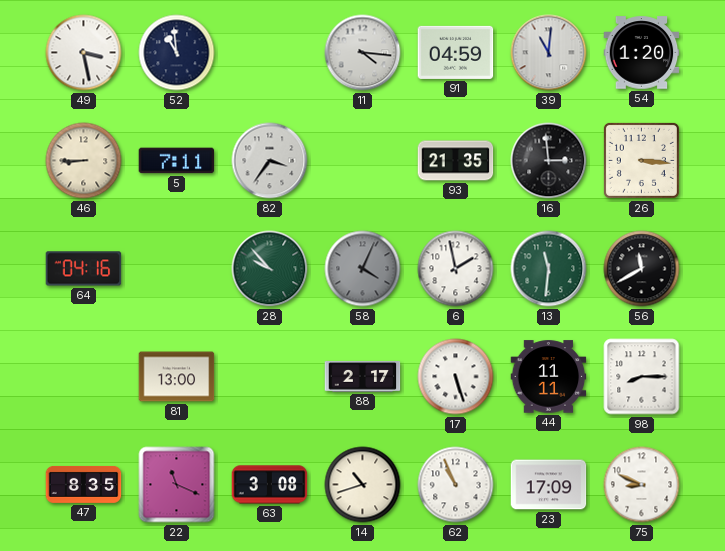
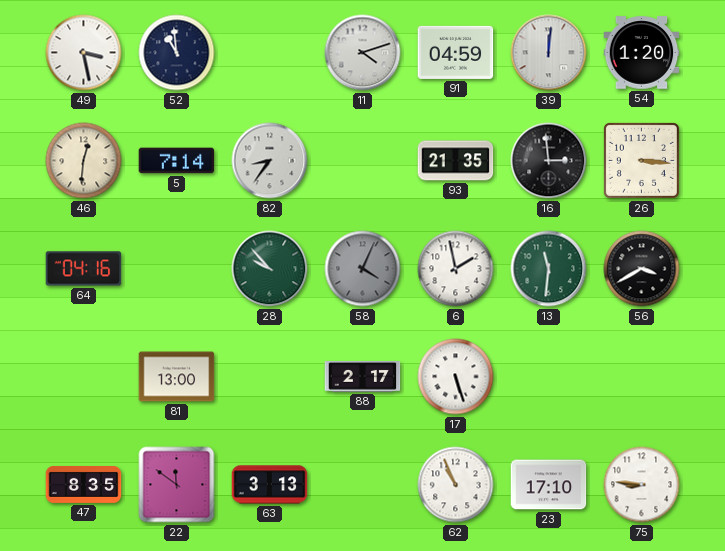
11: 4:16 -> 4:12
39: 11:01 -> 12:01
46: 8:45 -> 12:31
5: 7:11 -> 7:14
82: 3:36 -> 8:36
56: 11:40 -> 3:40
44: 11:11 -> none
98: 8:15 -> none
22: 11:19 -> 11:51
63: 3:08 -> 3:13
14: 10:42 -> none
23: 17:09 -> 17:10
75: 8:49 -> 8:46
